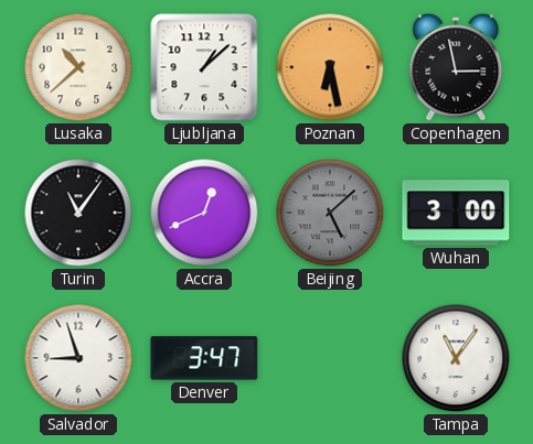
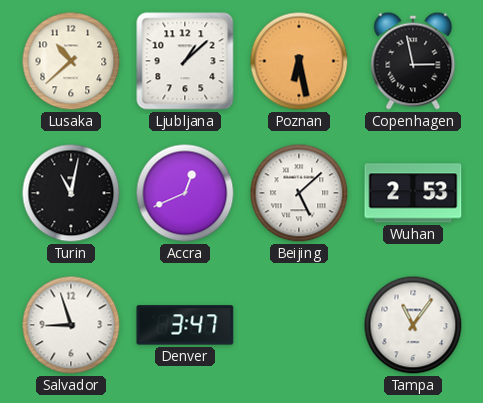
Turin: 11:06 -> 11:02
Beijing dial: grey -> white
Wuhan: 3:00 -> 2:53
